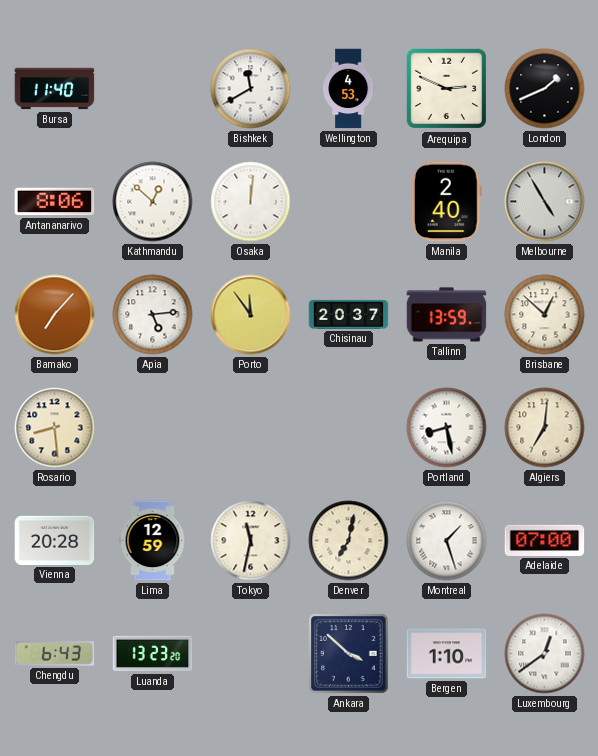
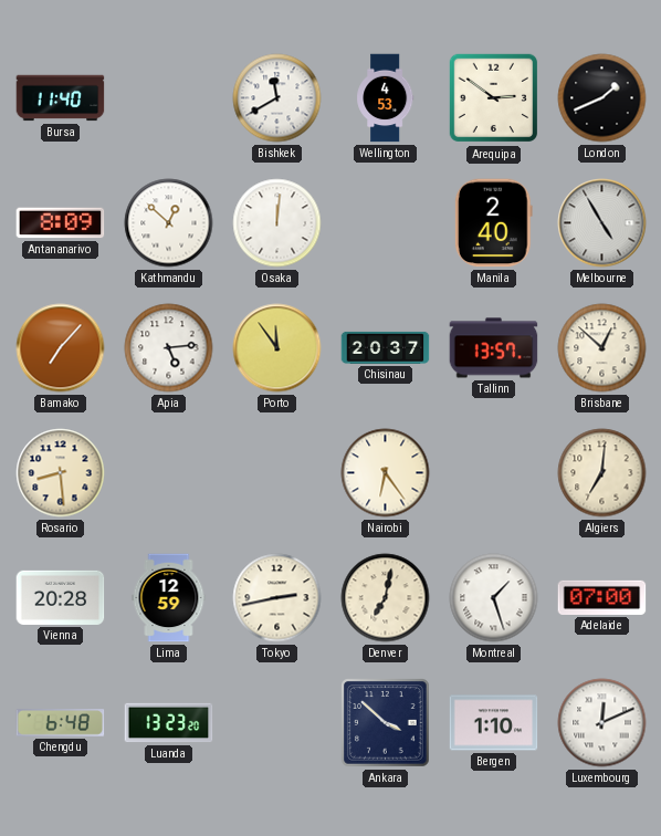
Arequipa: 2:49 -> 2:51
Antananarivo: 8:06 -> 8:09
Tallinn: 13:59 -> 13:57
Nairobi: none -> 6:24
Portland: 8:28 -> none
Tokyo: 11:32 -> 2:43
Chengdu: 6:43 -> 6:48
Luxembourg: 12:39 -> 12:11
